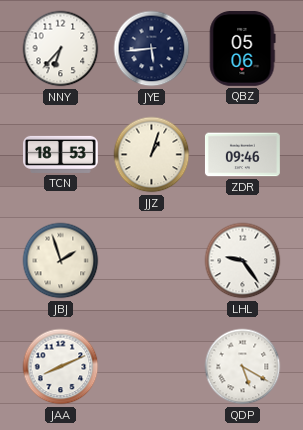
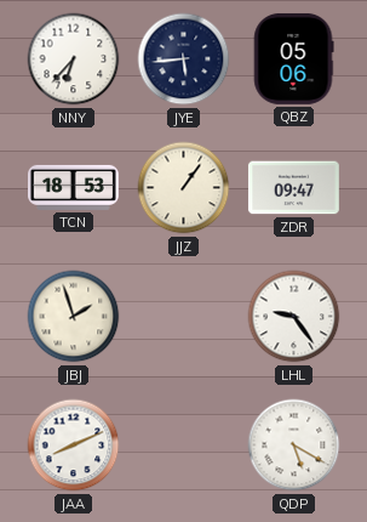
JJZ: 1:03 -> 1:06
ZDR: 09:46 -> 09:47
